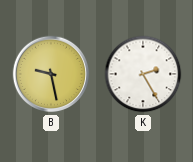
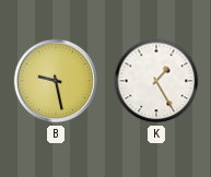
K: 2:25 -> 1:25
